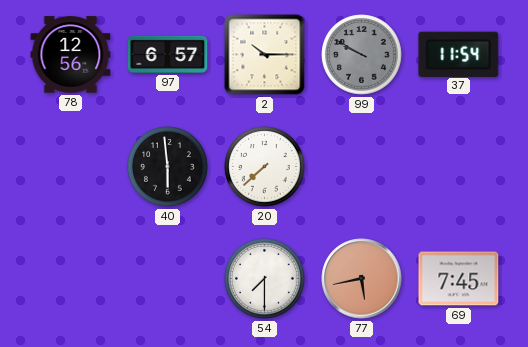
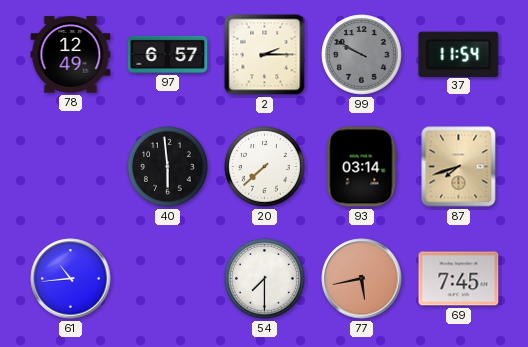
78: 12:56 -> 12:49
2: 10:15 -> 2:15
93: none -> 03:14
87: none -> 7:42
61: none -> 10:44
